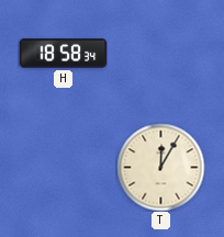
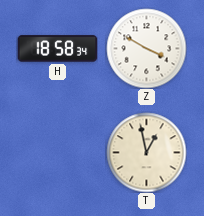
Z: none -> 3:50
T: 12:05 -> 12:58
